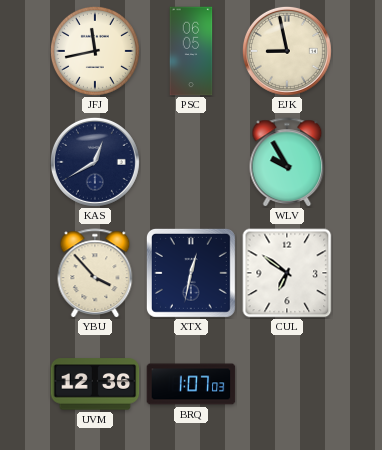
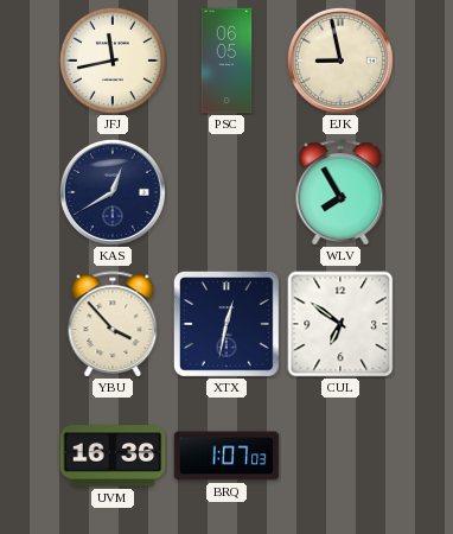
WLV: 9:55 -> 7:55
UVM: 12:36 -> 16:36
